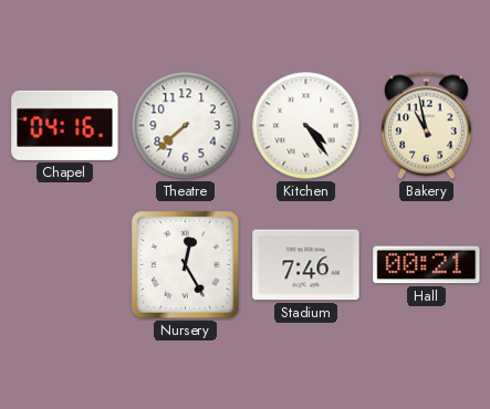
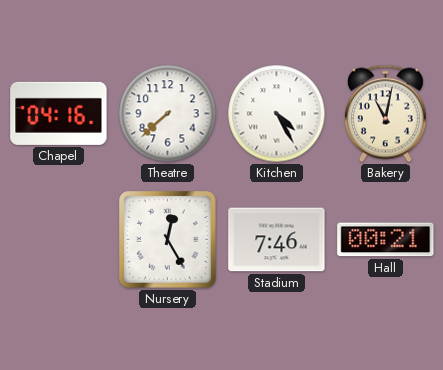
Kitchen: 4:24 -> 4:25
Bakery: 10:58 -> 11:02
